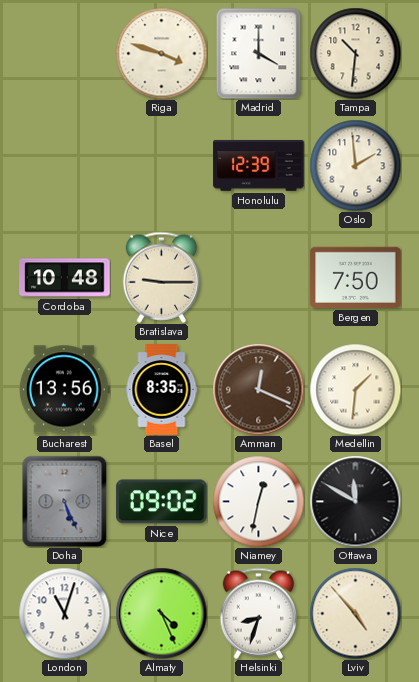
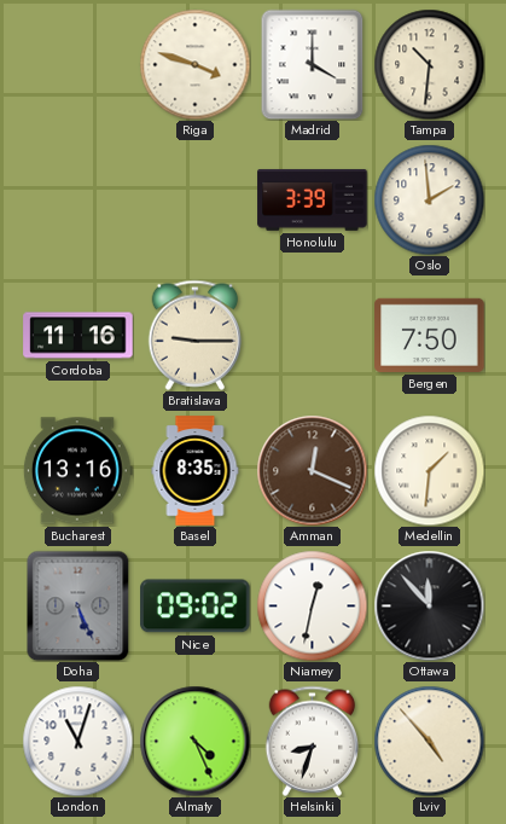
Honolulu: 12:39 -> 3:39
Cordoba: 10:48 -> 11:16
Bucharest: 13:56 -> 13:16
Ottawa: 11:50 -> 11:53
